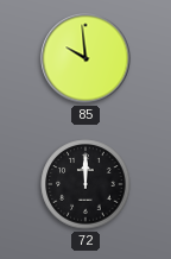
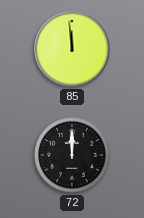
85: 9:59 -> 11:59
